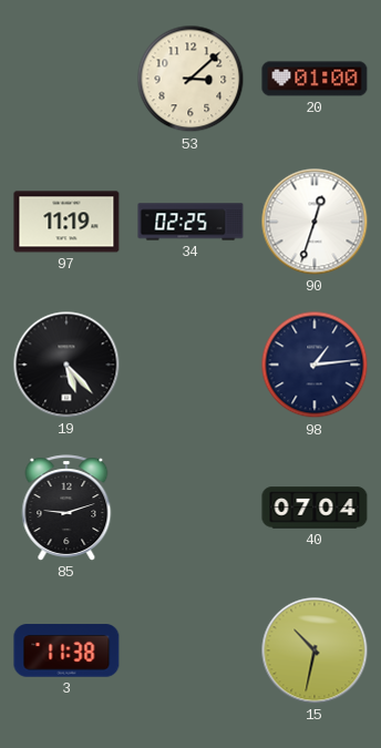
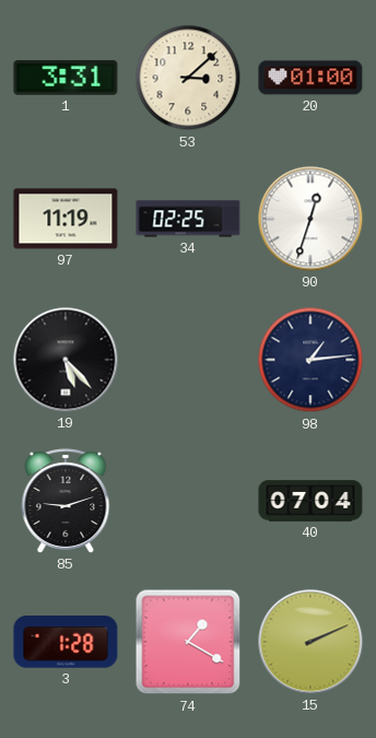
1: none -> 3:31
3: 11:38 -> 1:28
74: none -> 1:20
15: 10:32 -> 2:11
